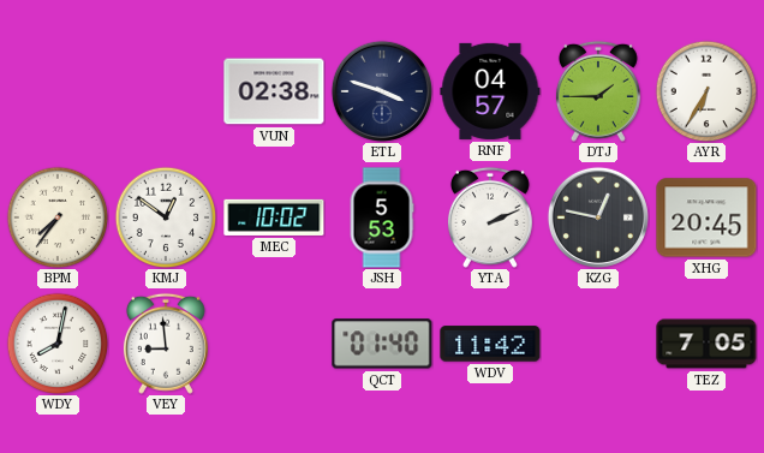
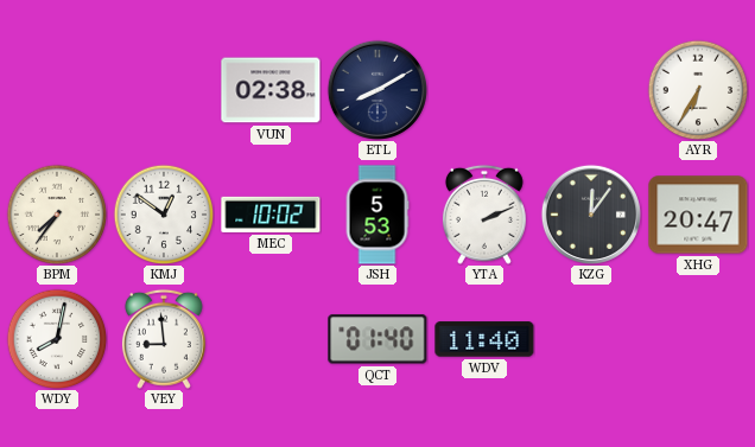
ETL: 3:48 -> 8:10
RNF: 04:57 -> none
DTJ: 1:45 -> none
KZG: 12:47 -> 12:06
XHG: 20:45 -> 20:47
WDV: 11:42 -> 11:40
TEZ: 7:05 -> none
